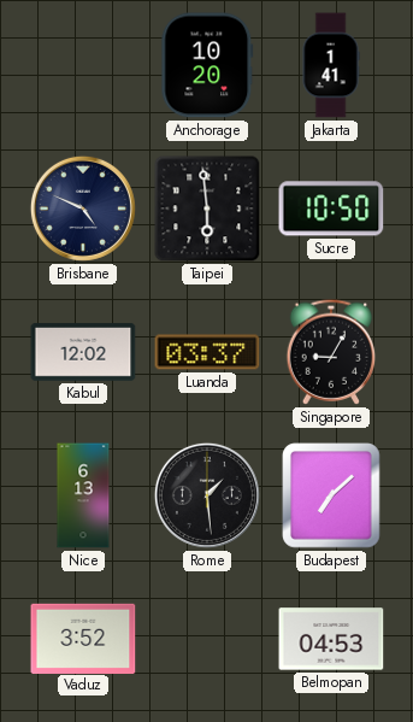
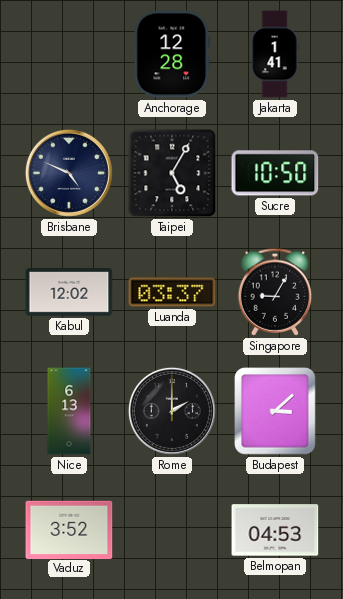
Anchorage: 10:20 -> 12:28
Taipei: 5:59 -> 5:05
Rome: 1:29 -> 2:00
Budapest: 7:08 -> 3:08
